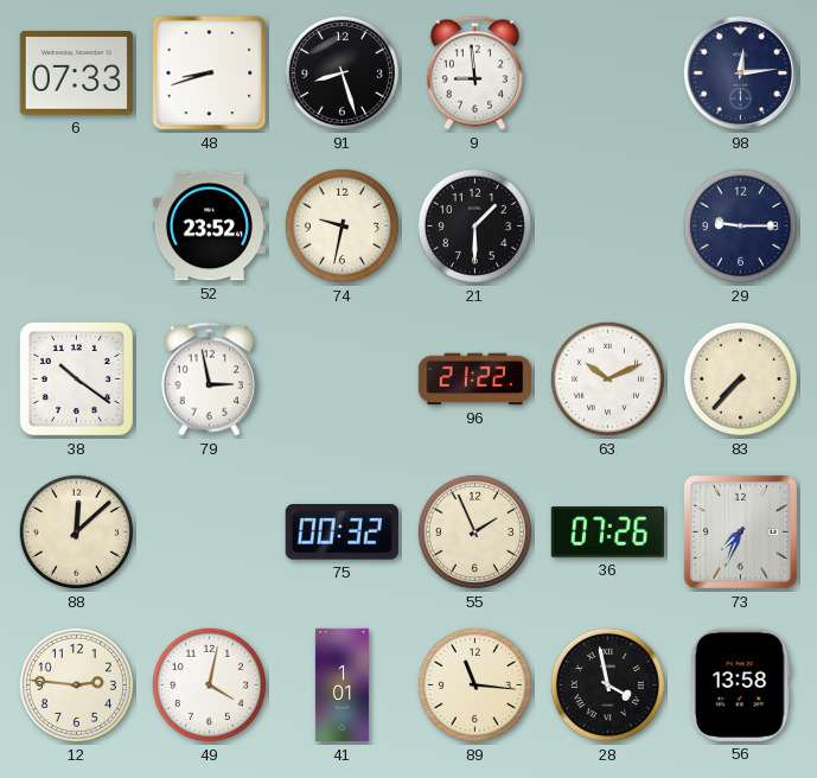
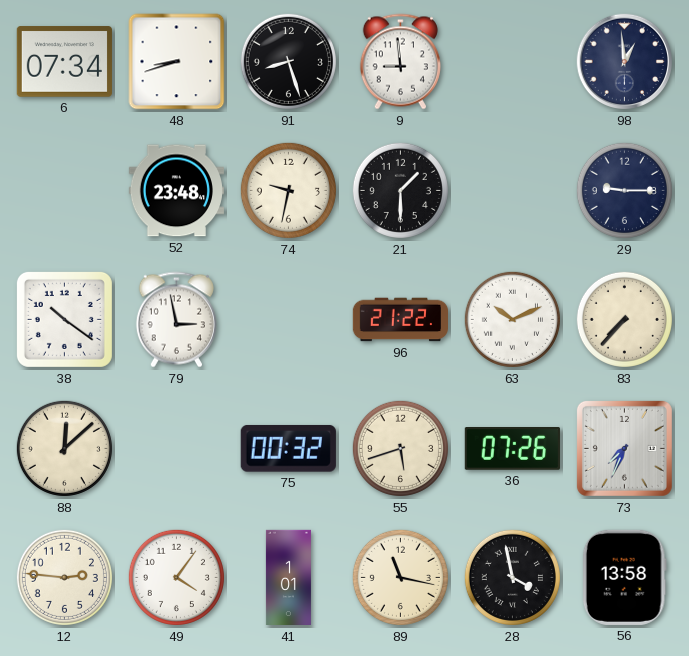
6: 07:33 -> 07:34
98: 12:14 -> 12:59
52: 23:52 -> 23:48
55: 1:56 -> 5:42
49: 4:02 -> 4:06
89: 11:16 -> 11:17
